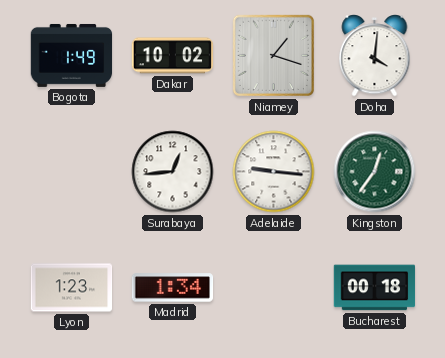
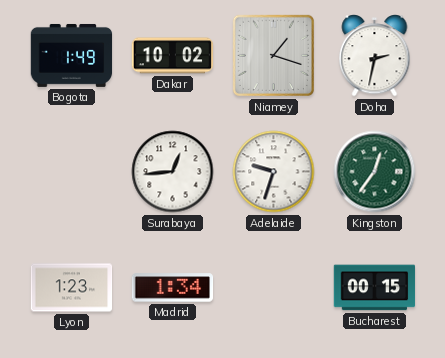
Doha: 4:01 -> 2:32
Adelaide: 9:16 -> 9:33
Bucharest: 00:18 -> 00:15
